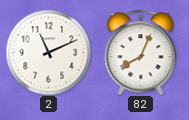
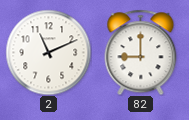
82: 8:04 -> 9:00
